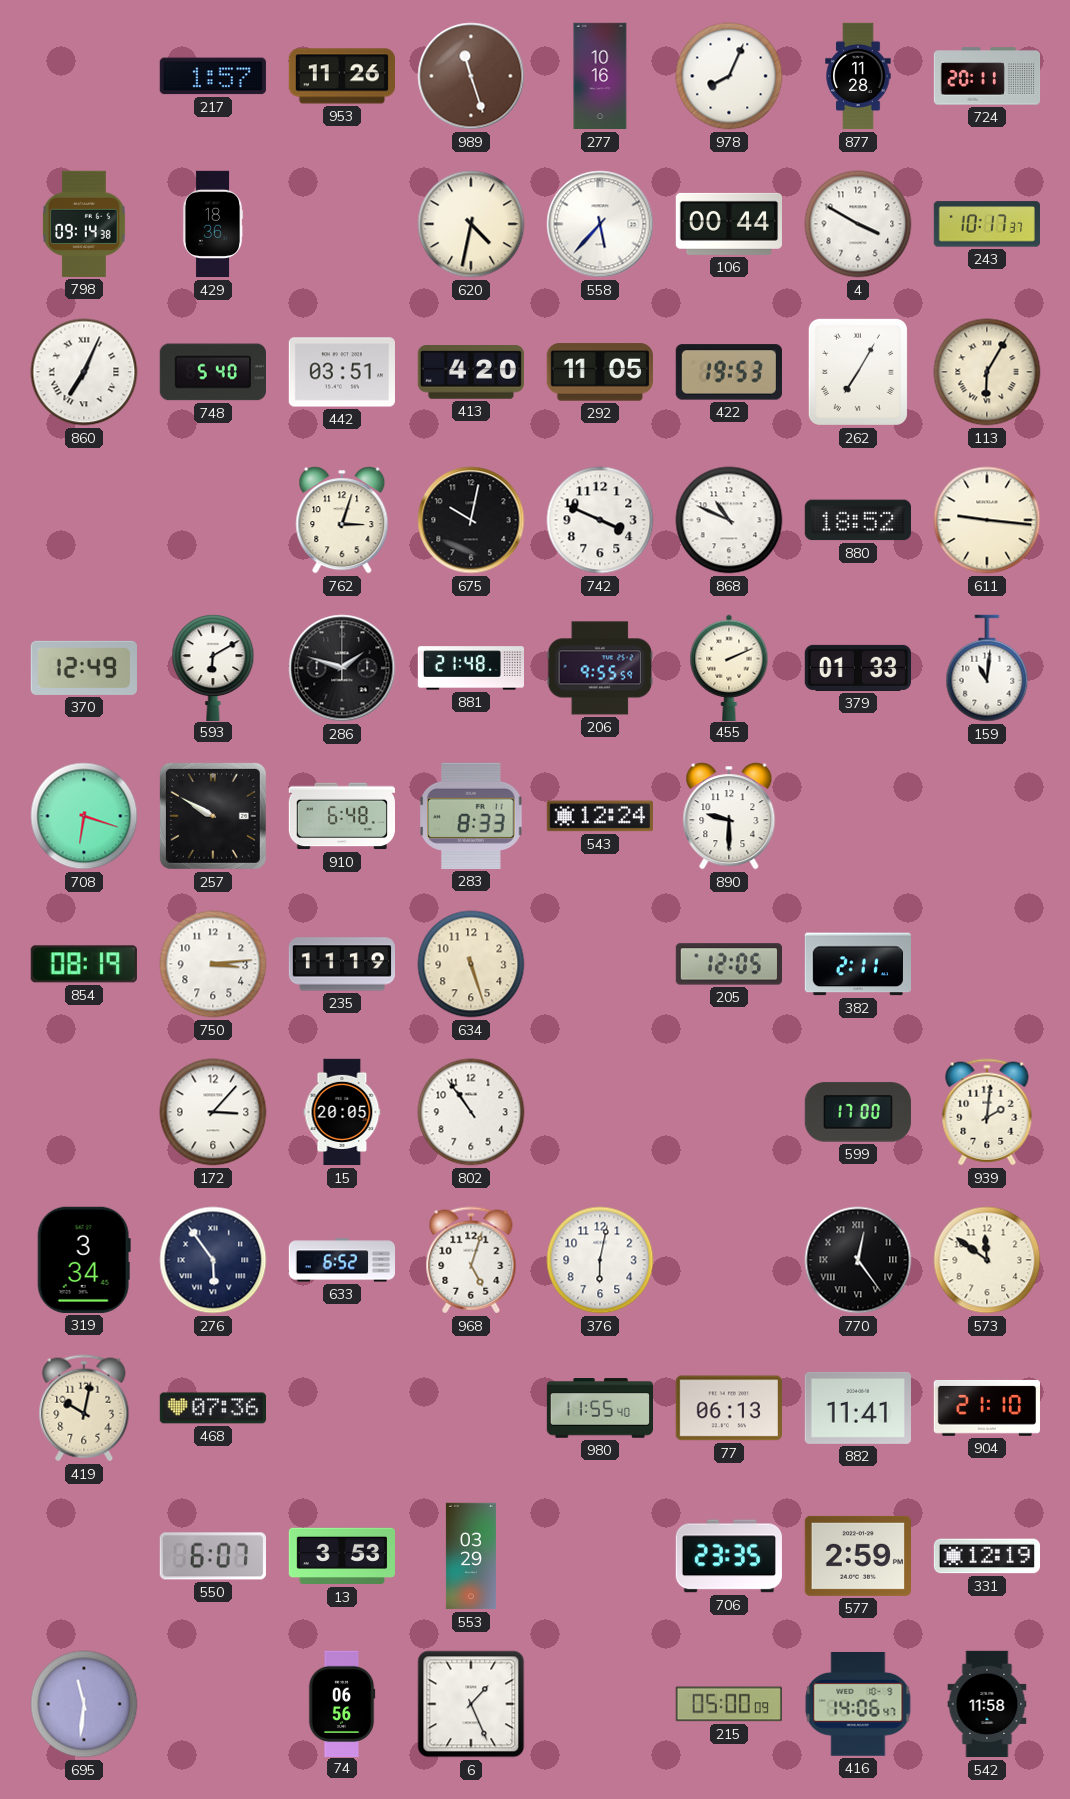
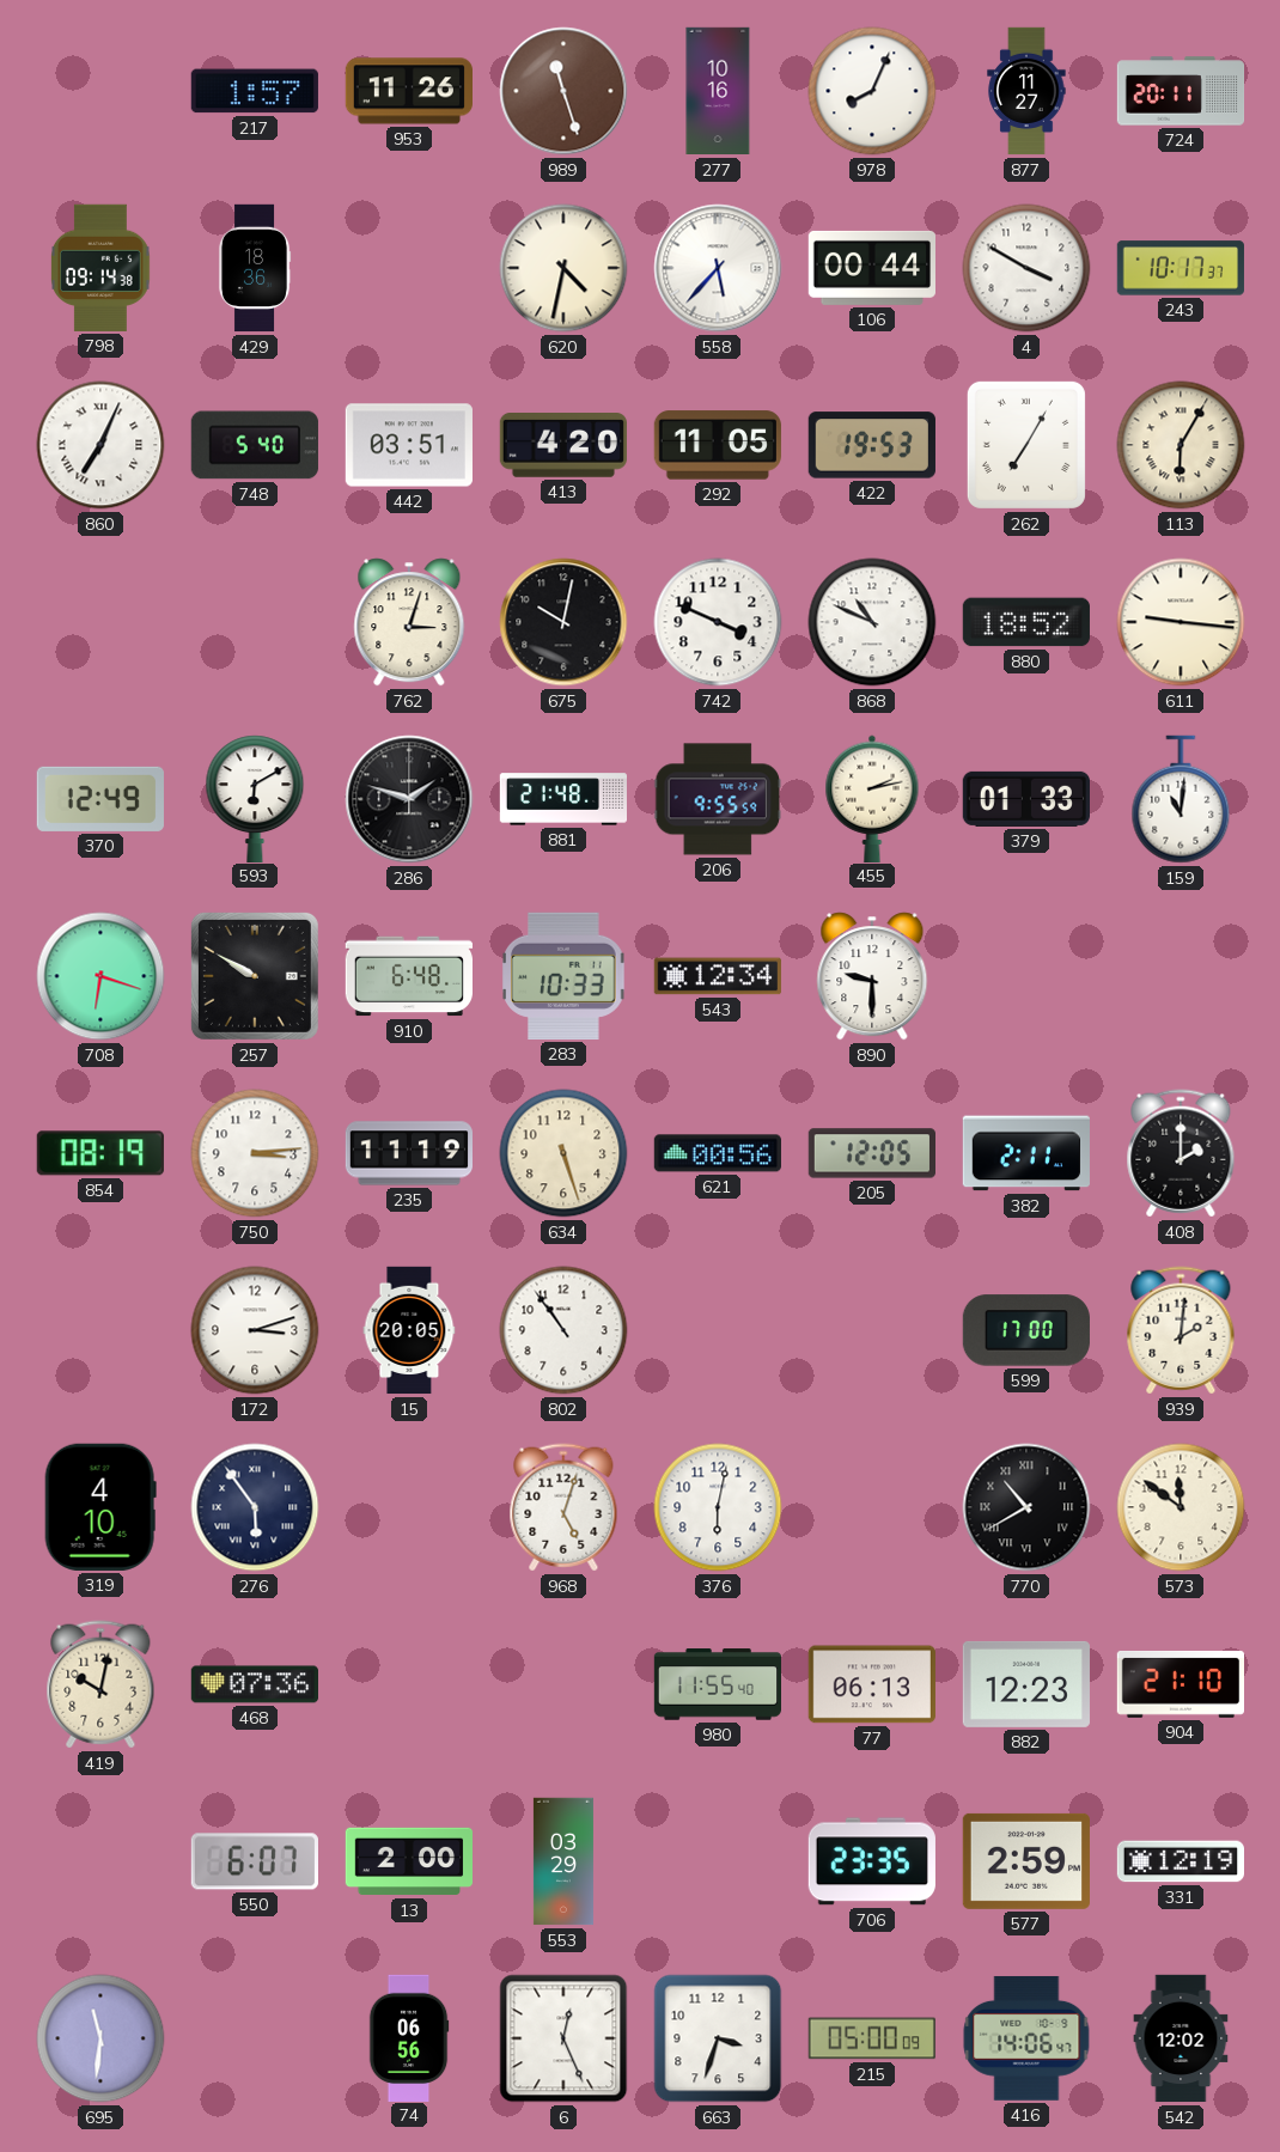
877: 11:28 -> 11:27
455: 2:11 -> 2:13
283: 8:33 -> 10:33
543: 12:24 -> 12:34
621: none -> 00:56
408: none -> 2:00
172: 3:07 -> 3:12
319: 3:34 -> 4:10
633: 6:52 -> none
770: 12:24 -> 10:40
882: 11:41 -> 12:23
13: 3:53 -> 2:00
6: 1:26 -> 12:26
663: none -> 3:33
542: 11:58 -> 12:02
